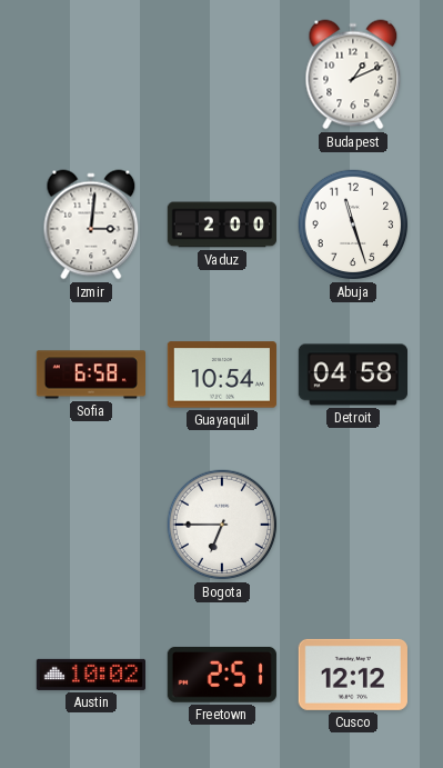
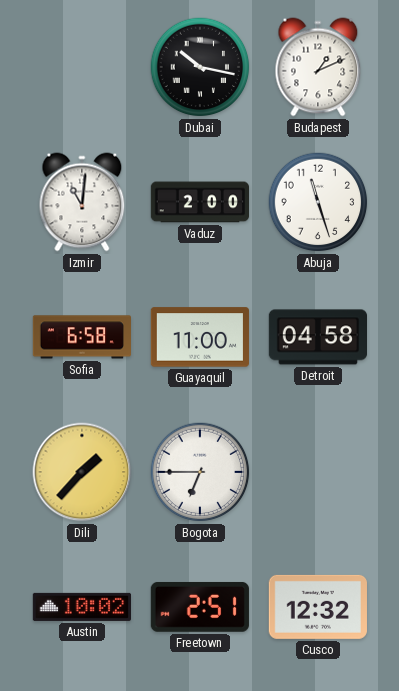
Dubai: none -> 10:17
Izmir: 3:01 -> 11:01
Guayaquil: 10:54 -> 11:00
Dili: none -> 1:37
Cusco: 12:12 -> 12:32
